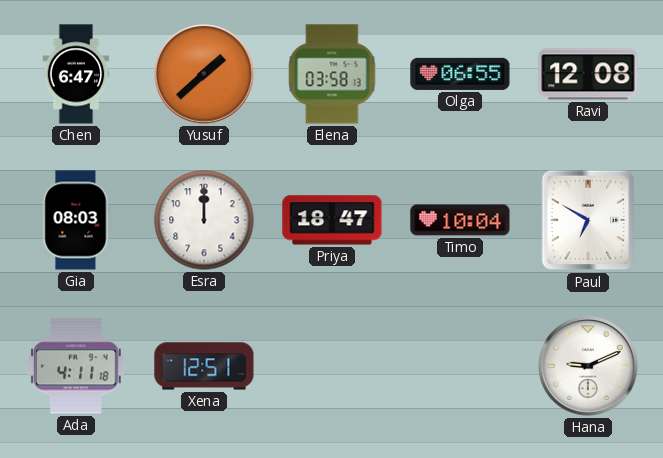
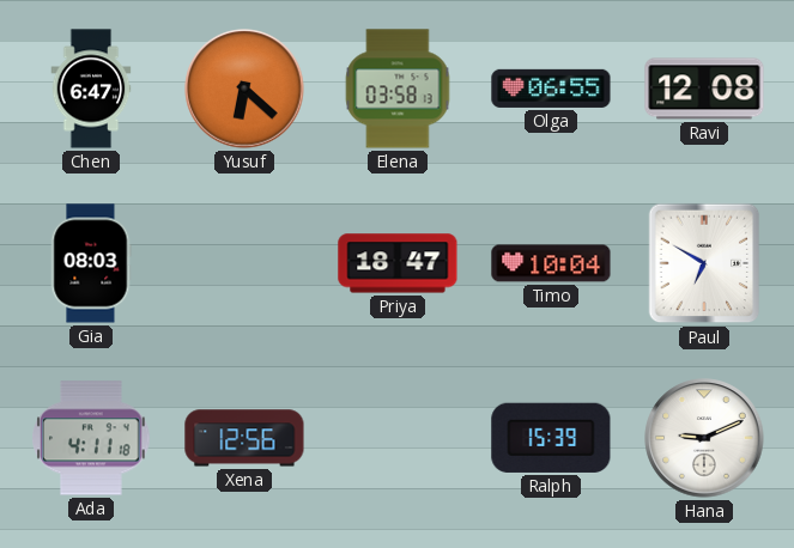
Yusuf: 1:38 -> 6:22
Esra: 12:00 -> none
Xena: 12:51 -> 12:56
Ralph: none -> 15:39
